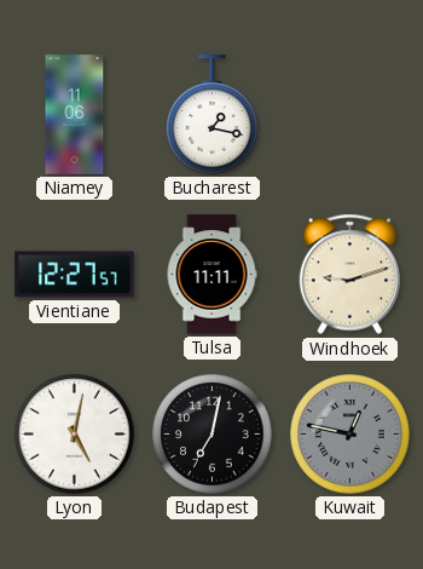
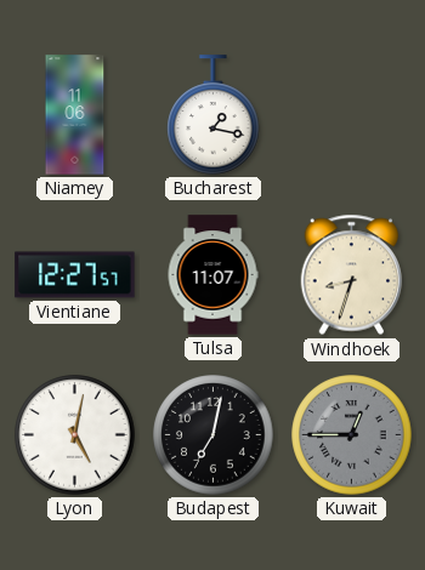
Tulsa: 11:11 -> 11:07
Windhoek: 9:12 -> 8:33
Kuwait: 12:47 -> 12:45
